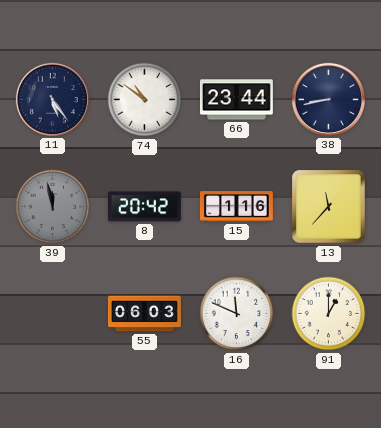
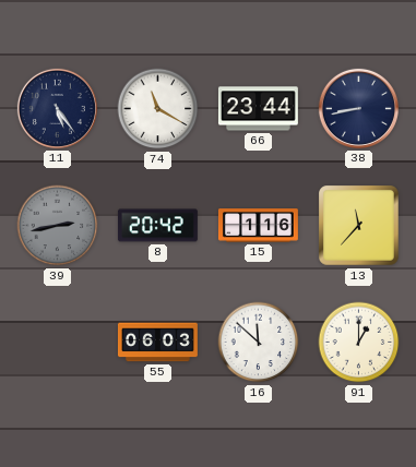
74: 10:51 -> 11:20
39: 11:58 -> 2:43
16: 11:49 -> 11:52
